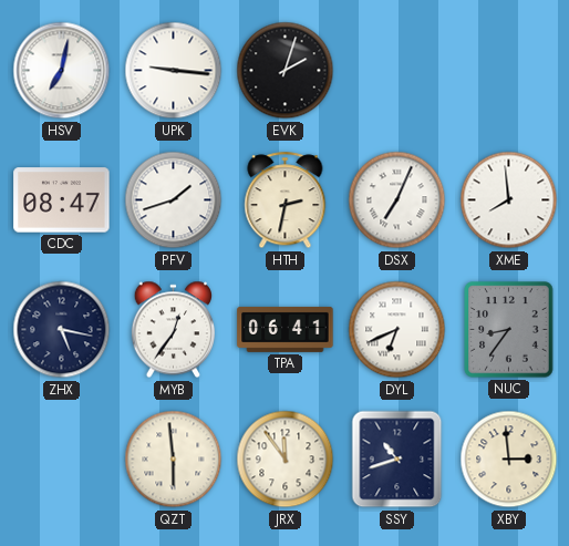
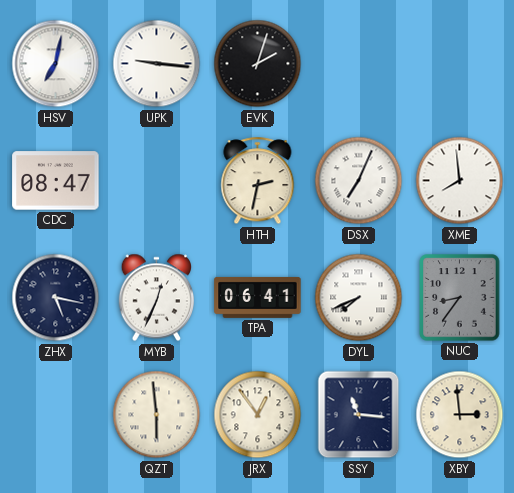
PFV: 1:42 -> none
MYB: 12:36 -> 12:34
DYL: 6:41 -> 7:41
JRX: 11:54 -> 12:54
SSY: 10:42 -> 11:16
